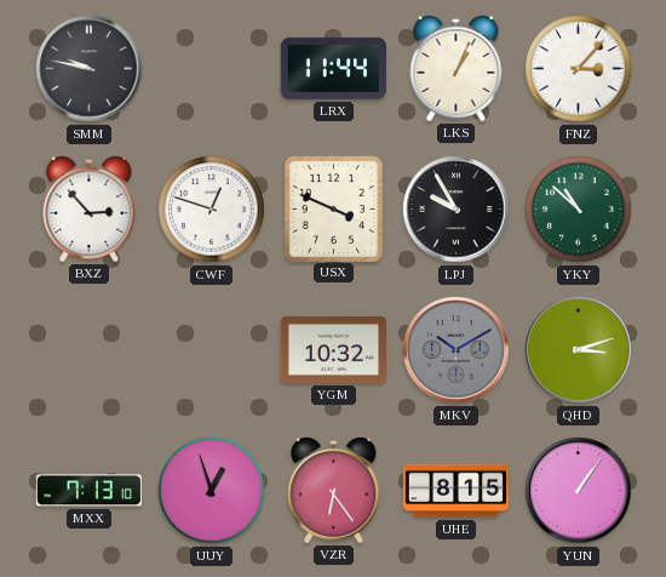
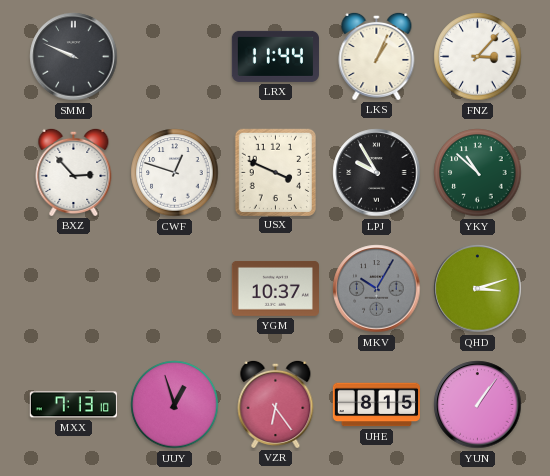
SMM: 9:47 -> 9:49
YGM: 10:32 -> 10:37
MKV: 10:10 -> 10:05
